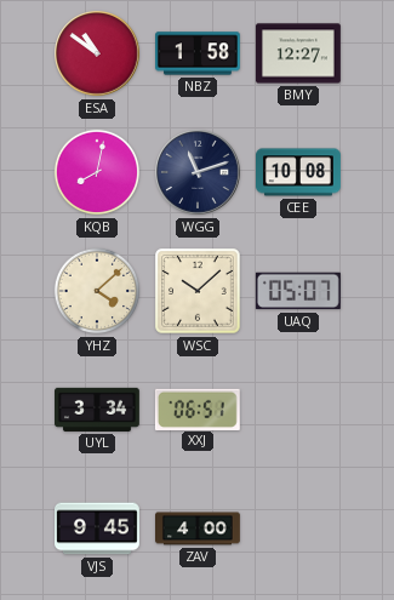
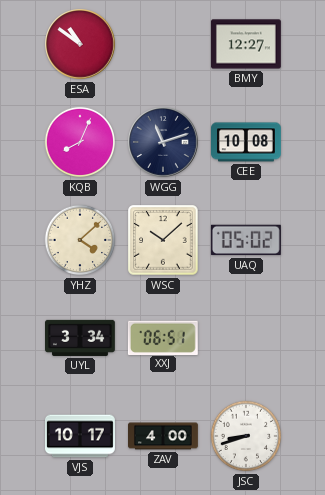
NBZ: 1:58 -> none
KQB: 8:02 -> 8:04
UAQ: 05:07 -> 05:02
VJS: 9:45 -> 10:17
JSC: none -> 8:42
